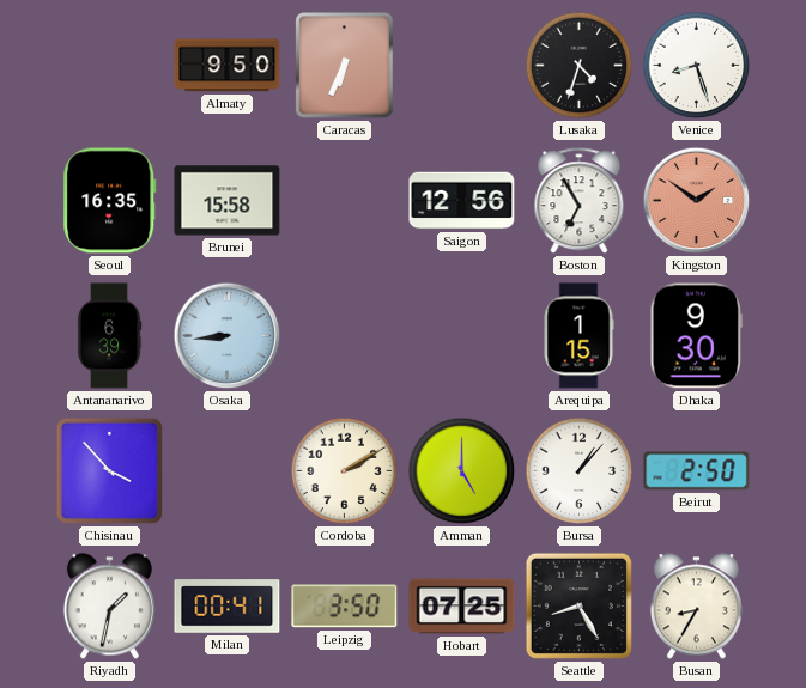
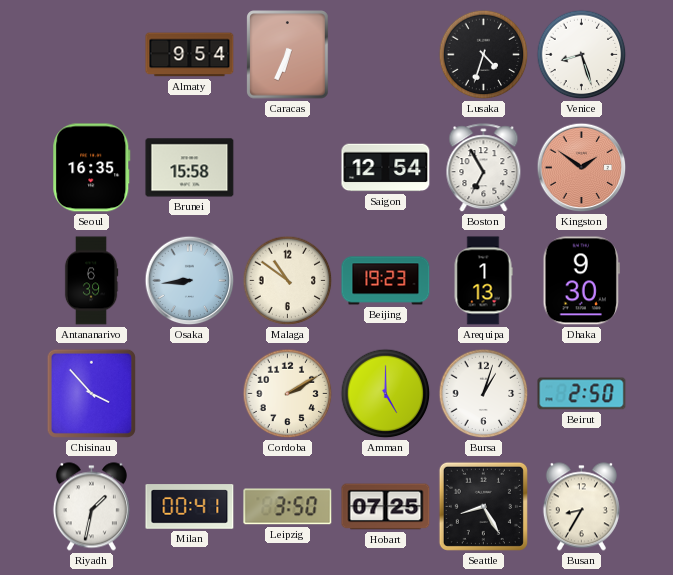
Almaty: 9:50 -> 9:54
Saigon: 12:56 -> 12:54
Malaga: none -> 10:51
Beijing: none -> 19:23
Arequipa: 1:15 -> 1:13
Bursa: 1:07 -> 1:03
